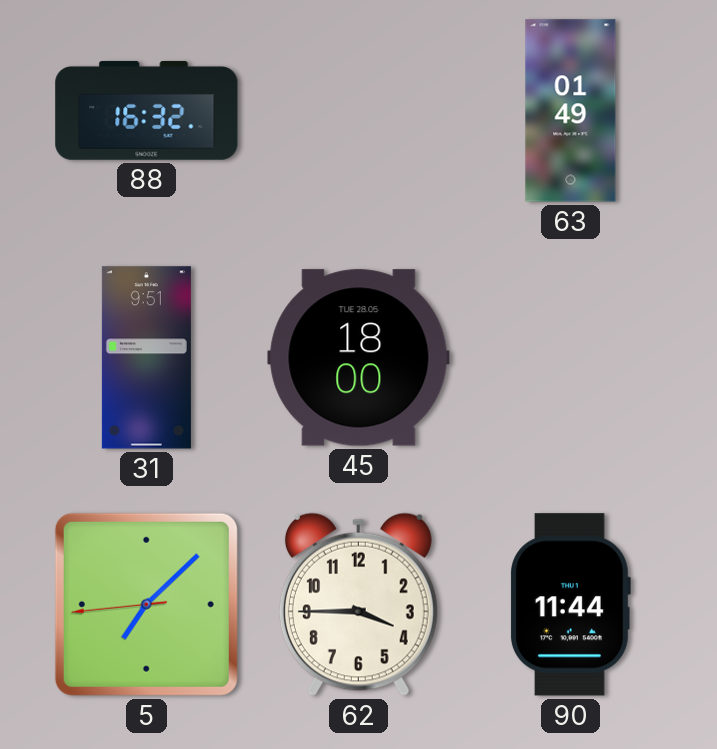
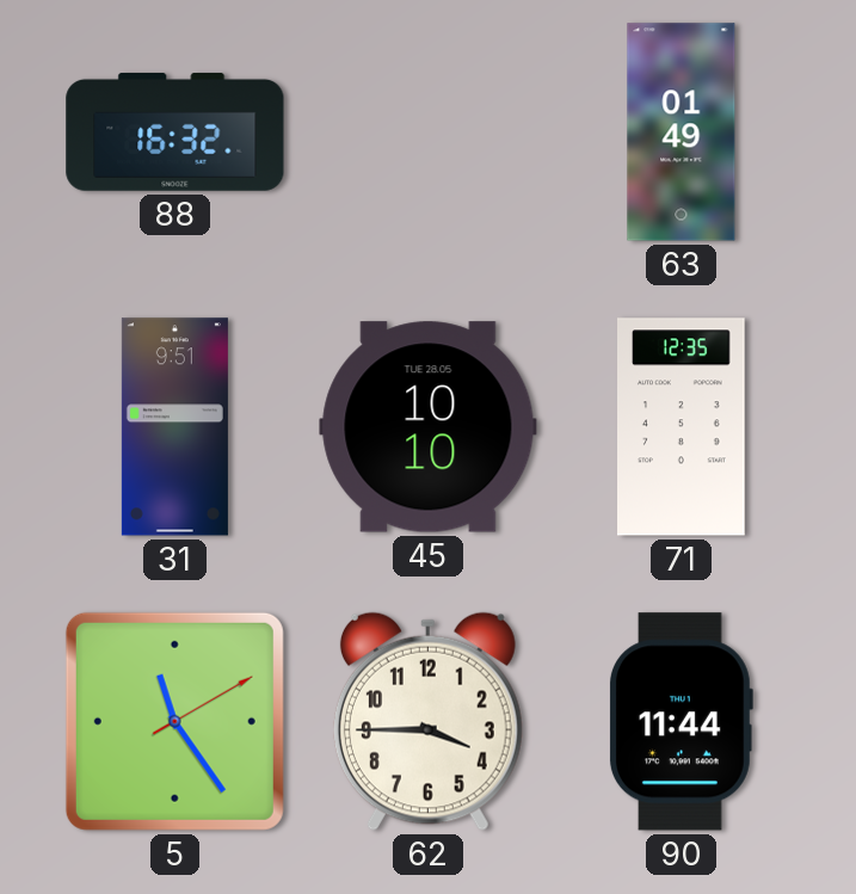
45: 18:00 -> 10:10
71: none -> 12:35
5: 7:07 -> 11:24
